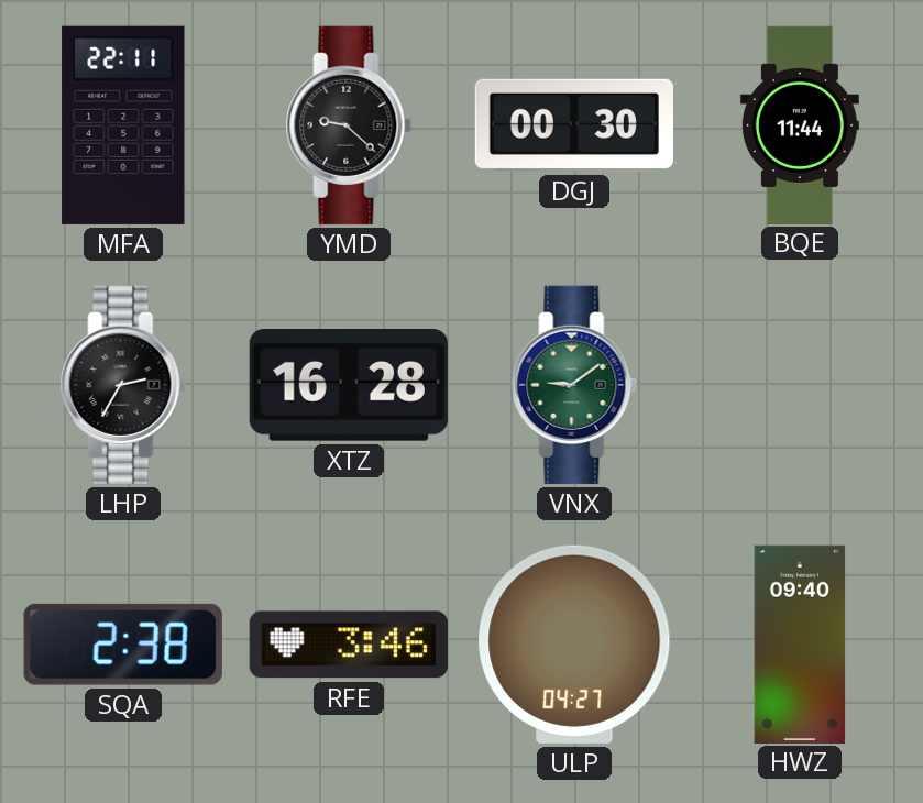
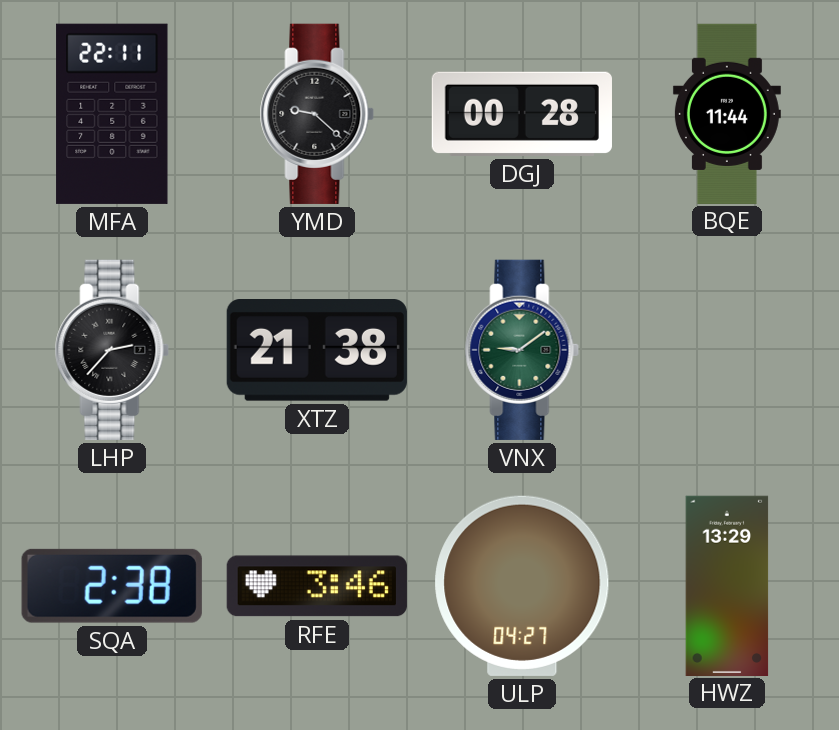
DGJ: 00:30 -> 00:28
LHP: 2:35 -> 2:37
XTZ: 16:28 -> 21:38
HWZ: 09:40 -> 13:29
